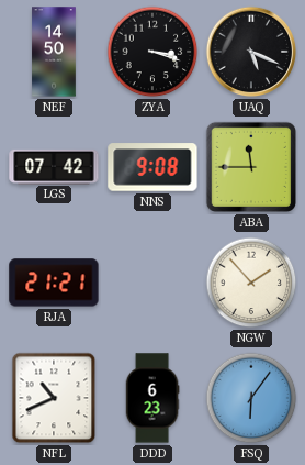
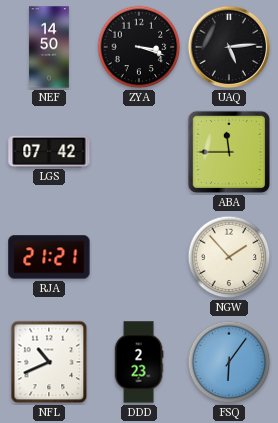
UAQ: 5:19 -> 5:14
NNS: 9:08 -> none
DDD: 6:23 -> 2:23
